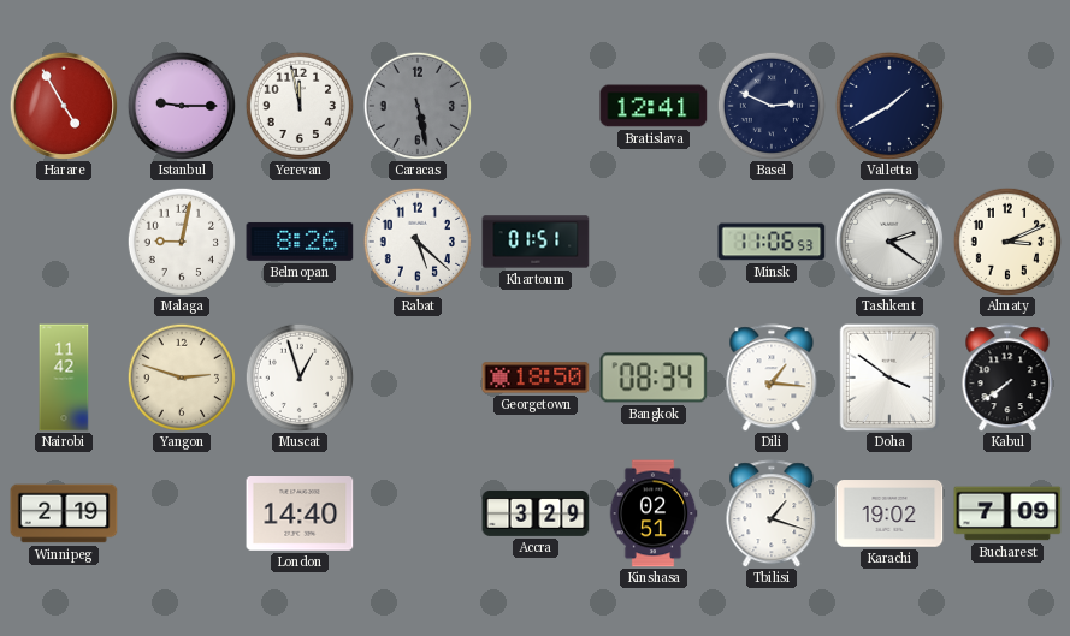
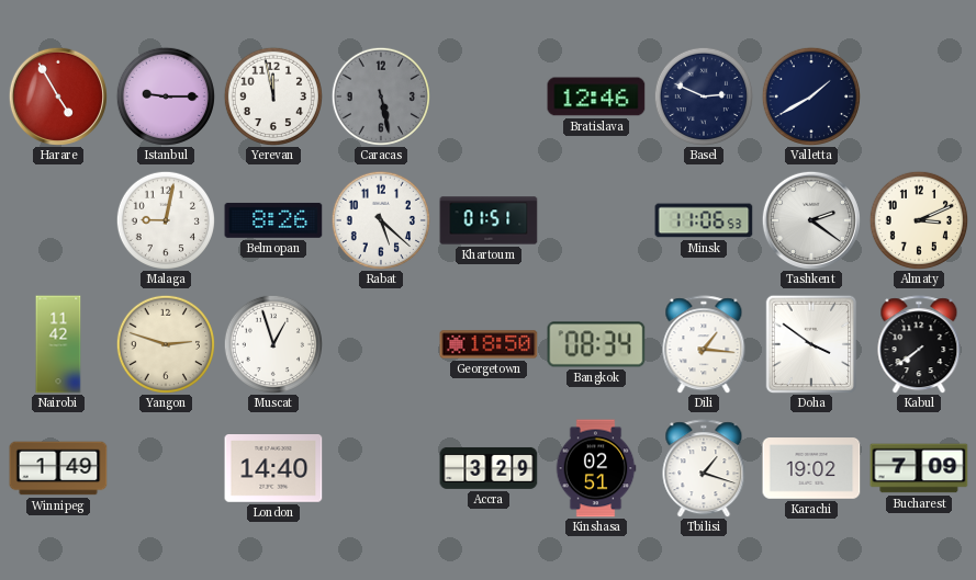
Bratislava: 12:41 -> 12:46
Winnipeg: 2:19 -> 1:49
